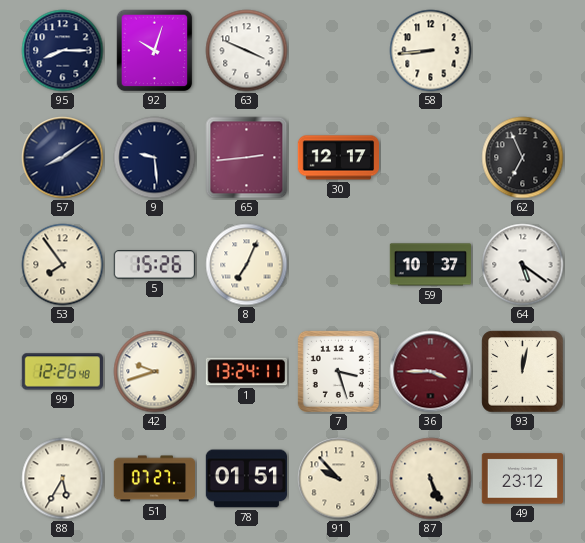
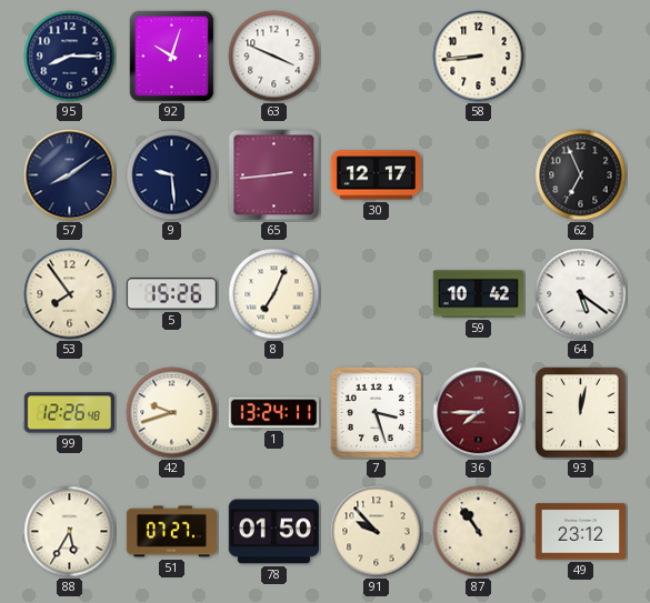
59: 10:37 -> 10:42
36: 3:45 -> 7:45
78: 01:51 -> 01:50
87: 5:26 -> 10:54
